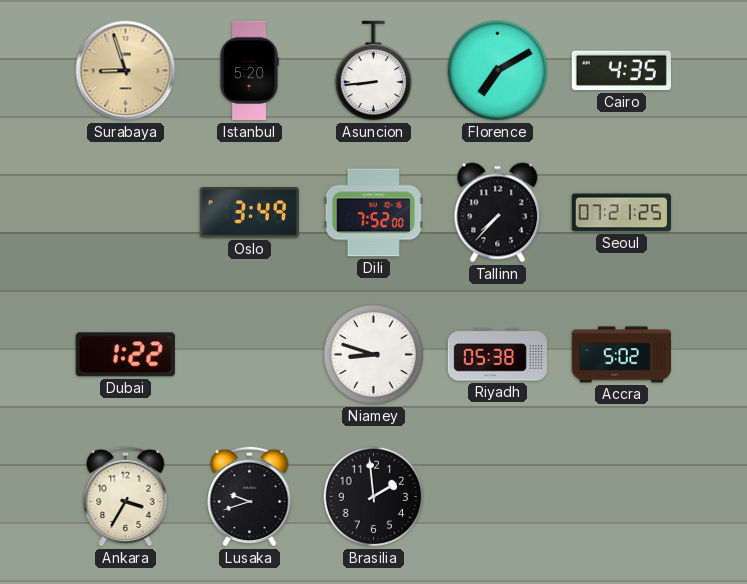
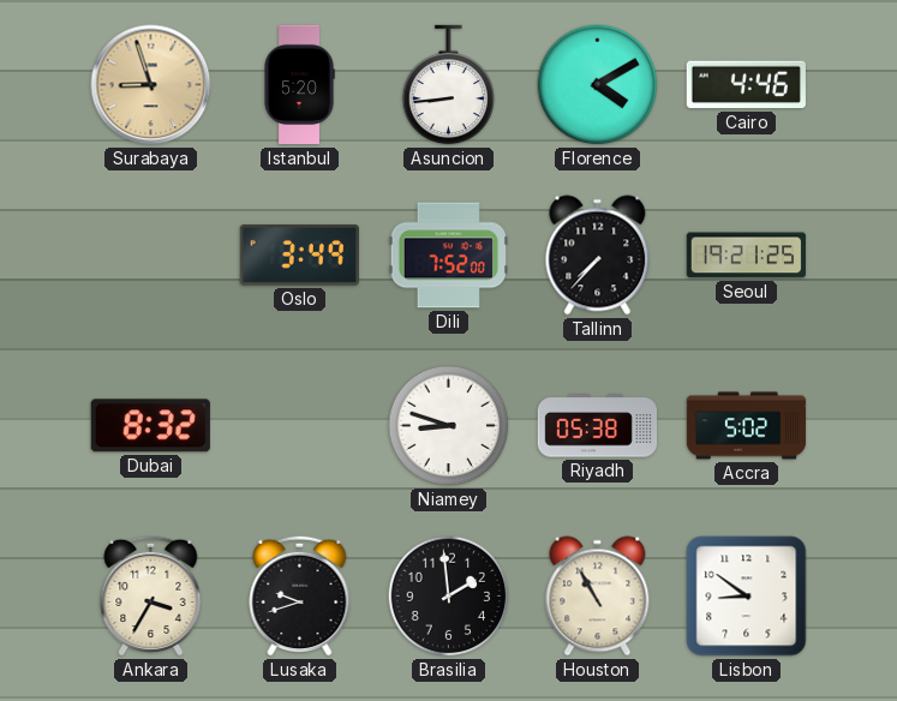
Florence: 7:10 -> 4:10
Cairo: 4:35 -> 4:46
Seoul: 07:21 -> 19:21
Dubai: 1:22 -> 8:32
Houston: none -> 10:55
Lisbon: none -> 8:51
